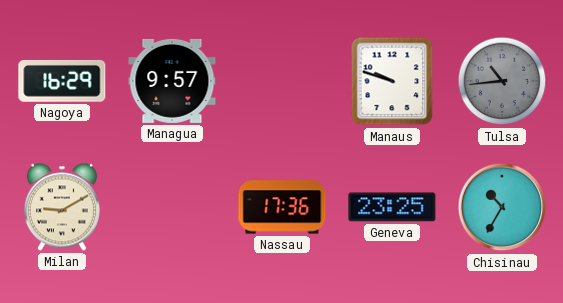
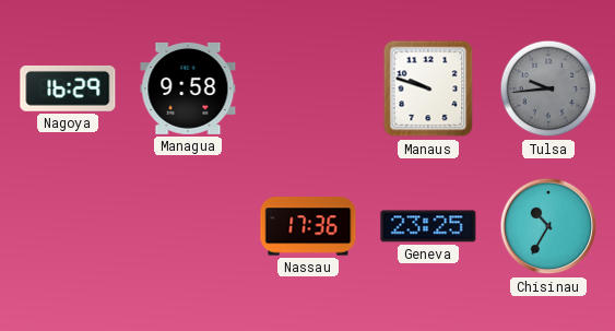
Managua: 9:57 -> 9:58
Tulsa: 10:44 -> 9:44
Milan: 9:10 -> none
